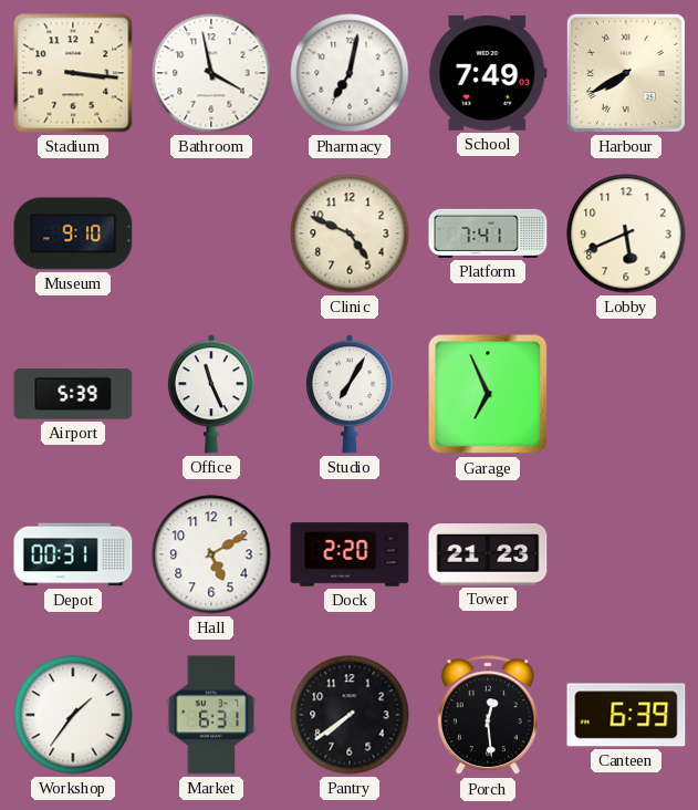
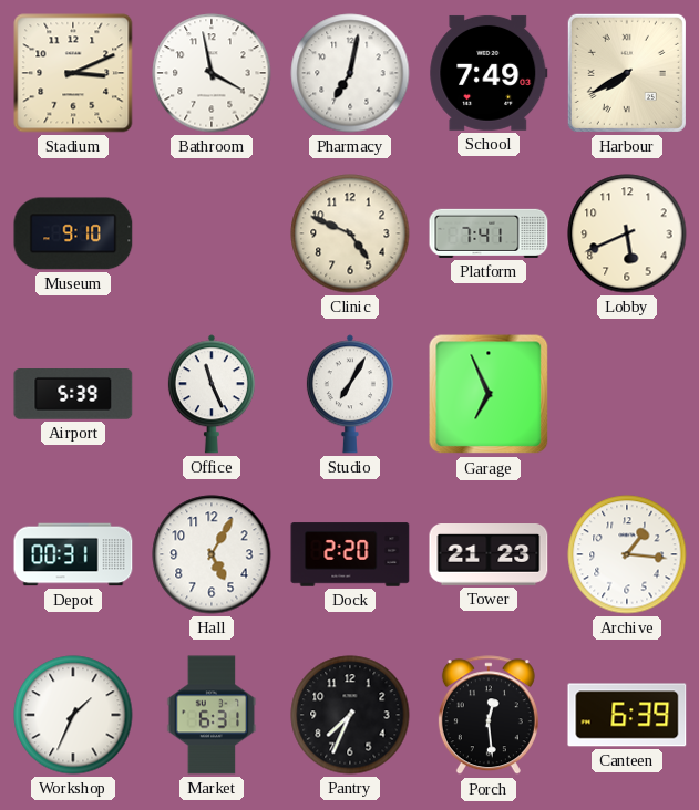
Stadium: 3:16 -> 3:11
Hall: 5:10 -> 5:05
Archive: none -> 1:16
Workshop: 1:36 -> 1:34
Pantry: 7:39 -> 7:34
